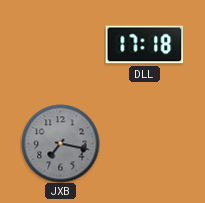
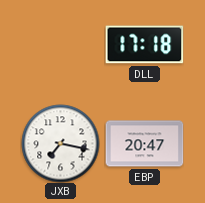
JXB dial: grey -> white
EBP: none -> 20:47
